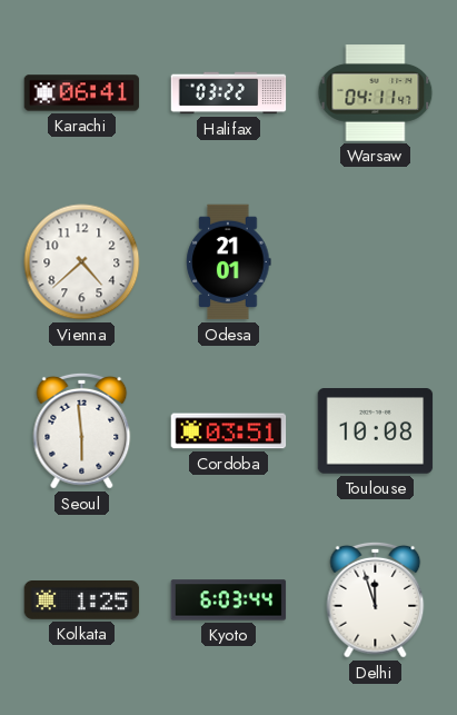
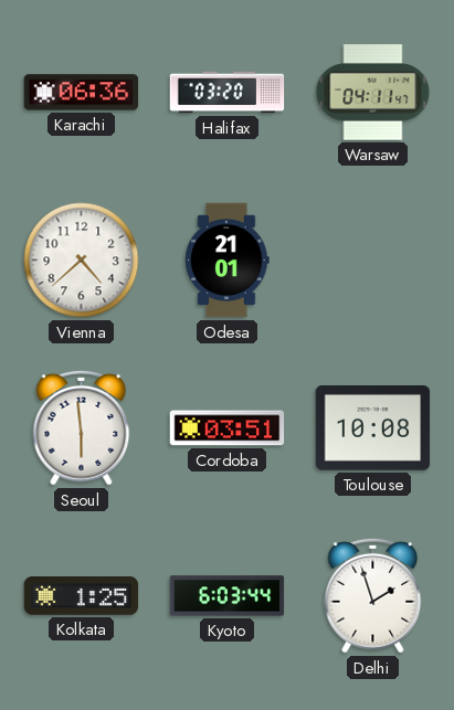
Karachi: 06:41 -> 06:36
Halifax: 03:22 -> 03:20
Delhi: 11:57 -> 1:57
